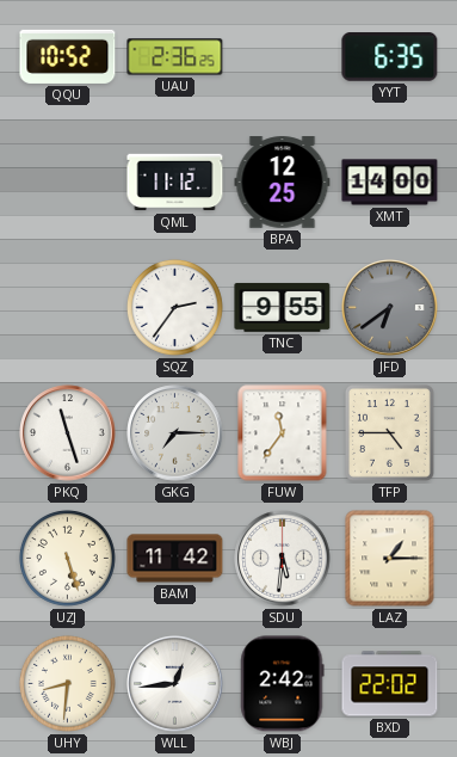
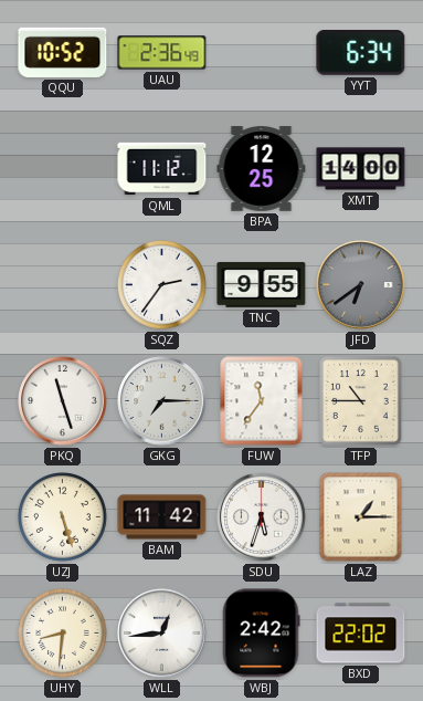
UAU: 2:36:25 -> 2:36:49
YYT: 6:35 -> 6:34
TFP: 4:45 -> 10:45
SDU: 5:31 -> 5:33
